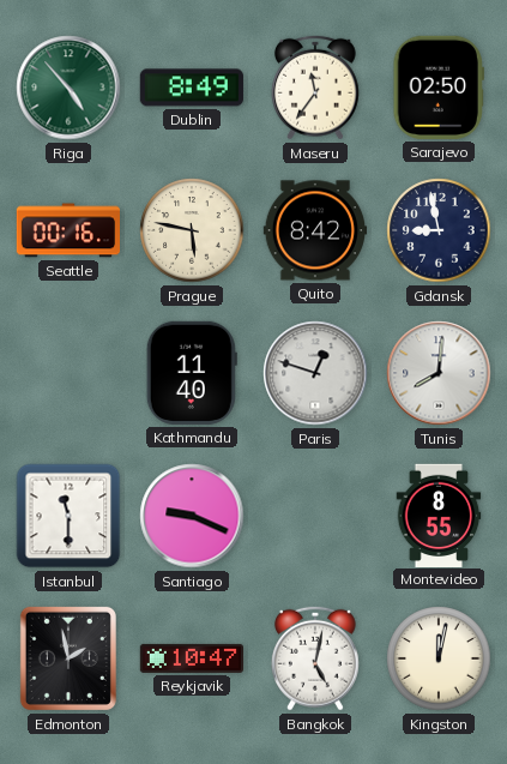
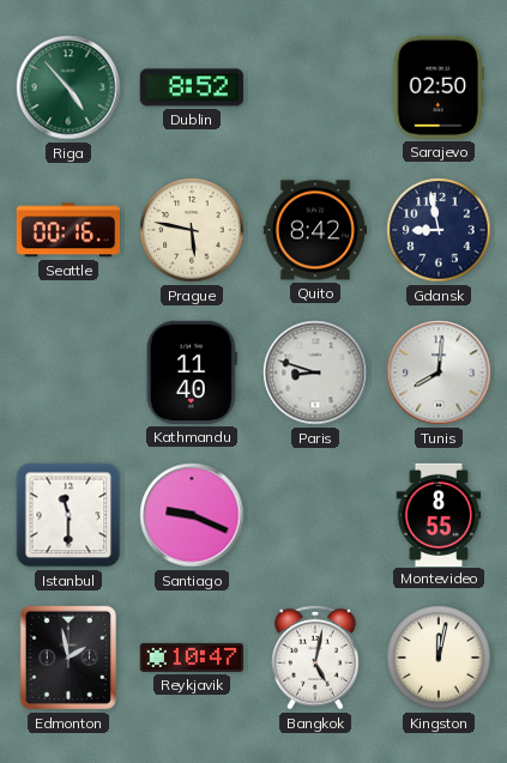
Dublin: 8:49 -> 8:52
Maseru: 11:36 -> none
Paris: 12:48 -> 8:48
